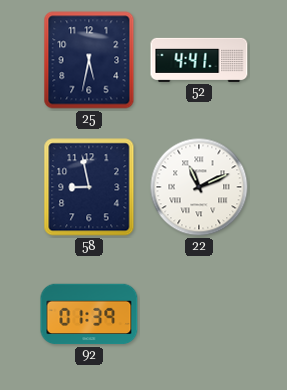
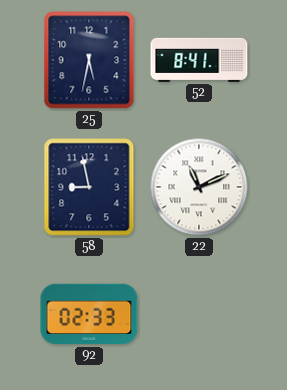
52: 4:41 -> 8:41
92: 01:39 -> 02:33
